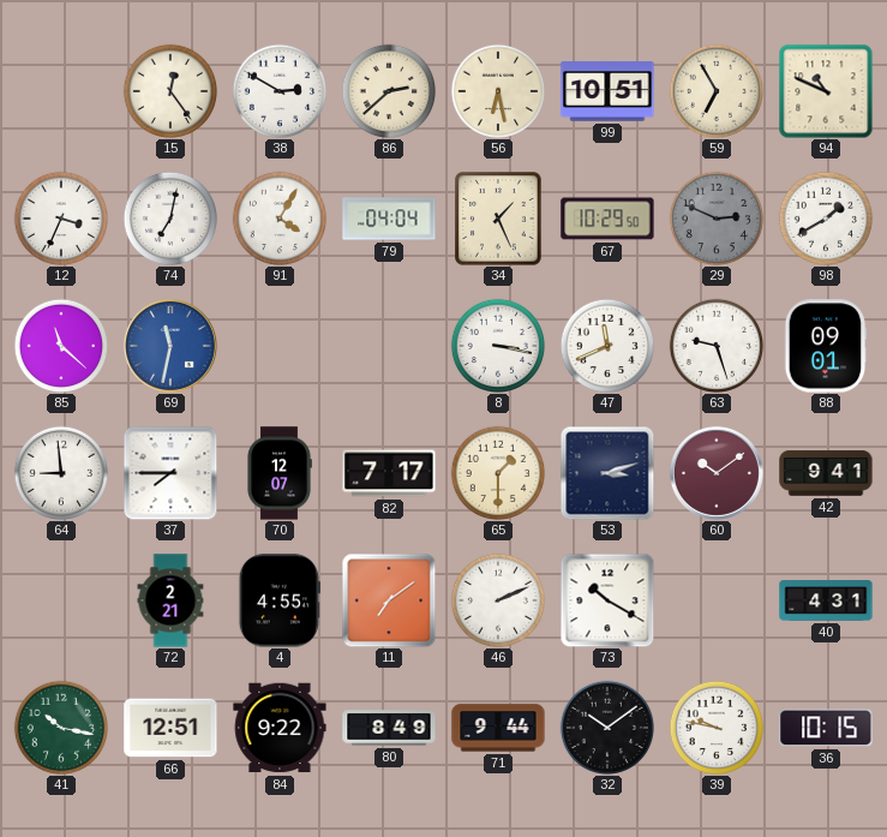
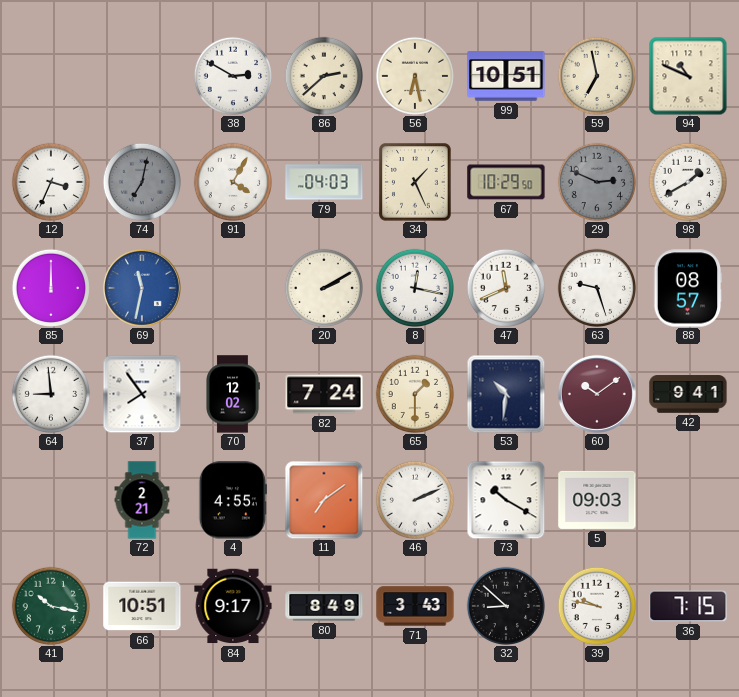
15: 12:24 -> none
59: 6:55 -> 6:58
74 dial: white -> grey
79: 04:04 -> 04:03
85: 11:22 -> 12:00
20: none -> 2:10
8: 3:17 -> 12:17
88: 09:01 -> 08:57
37: 7:45 -> 7:54
70: 12:07 -> 12:02
82: 7:17 -> 7:24
53: 3:12 -> 10:31
5: none -> 09:03
40: 4:31 -> none
66: 12:51 -> 10:51
84: 9:22 -> 9:17
71: 9:44 -> 3:43
32: 10:09 -> 8:52
36: 10:15 -> 7:15
